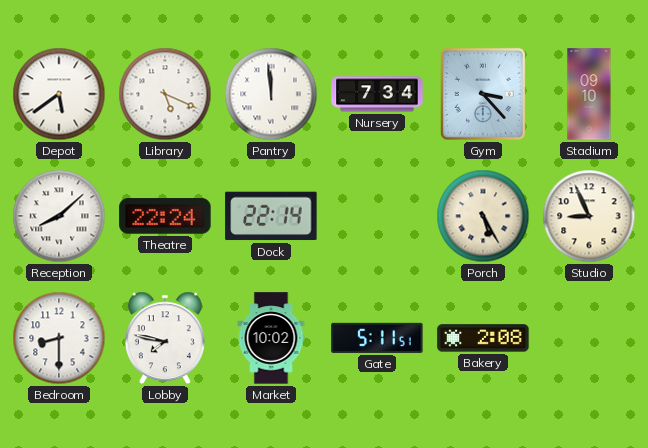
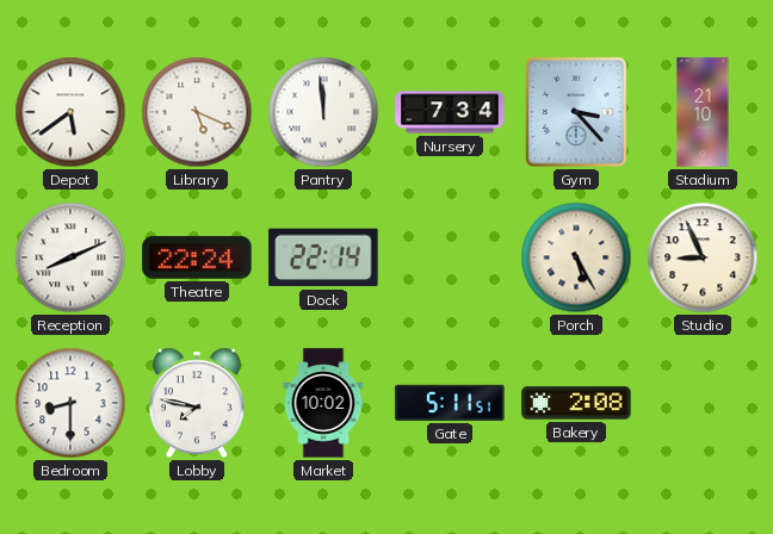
Stadium: 09:10 -> 21:10
Reception: 8:08 -> 8:11
